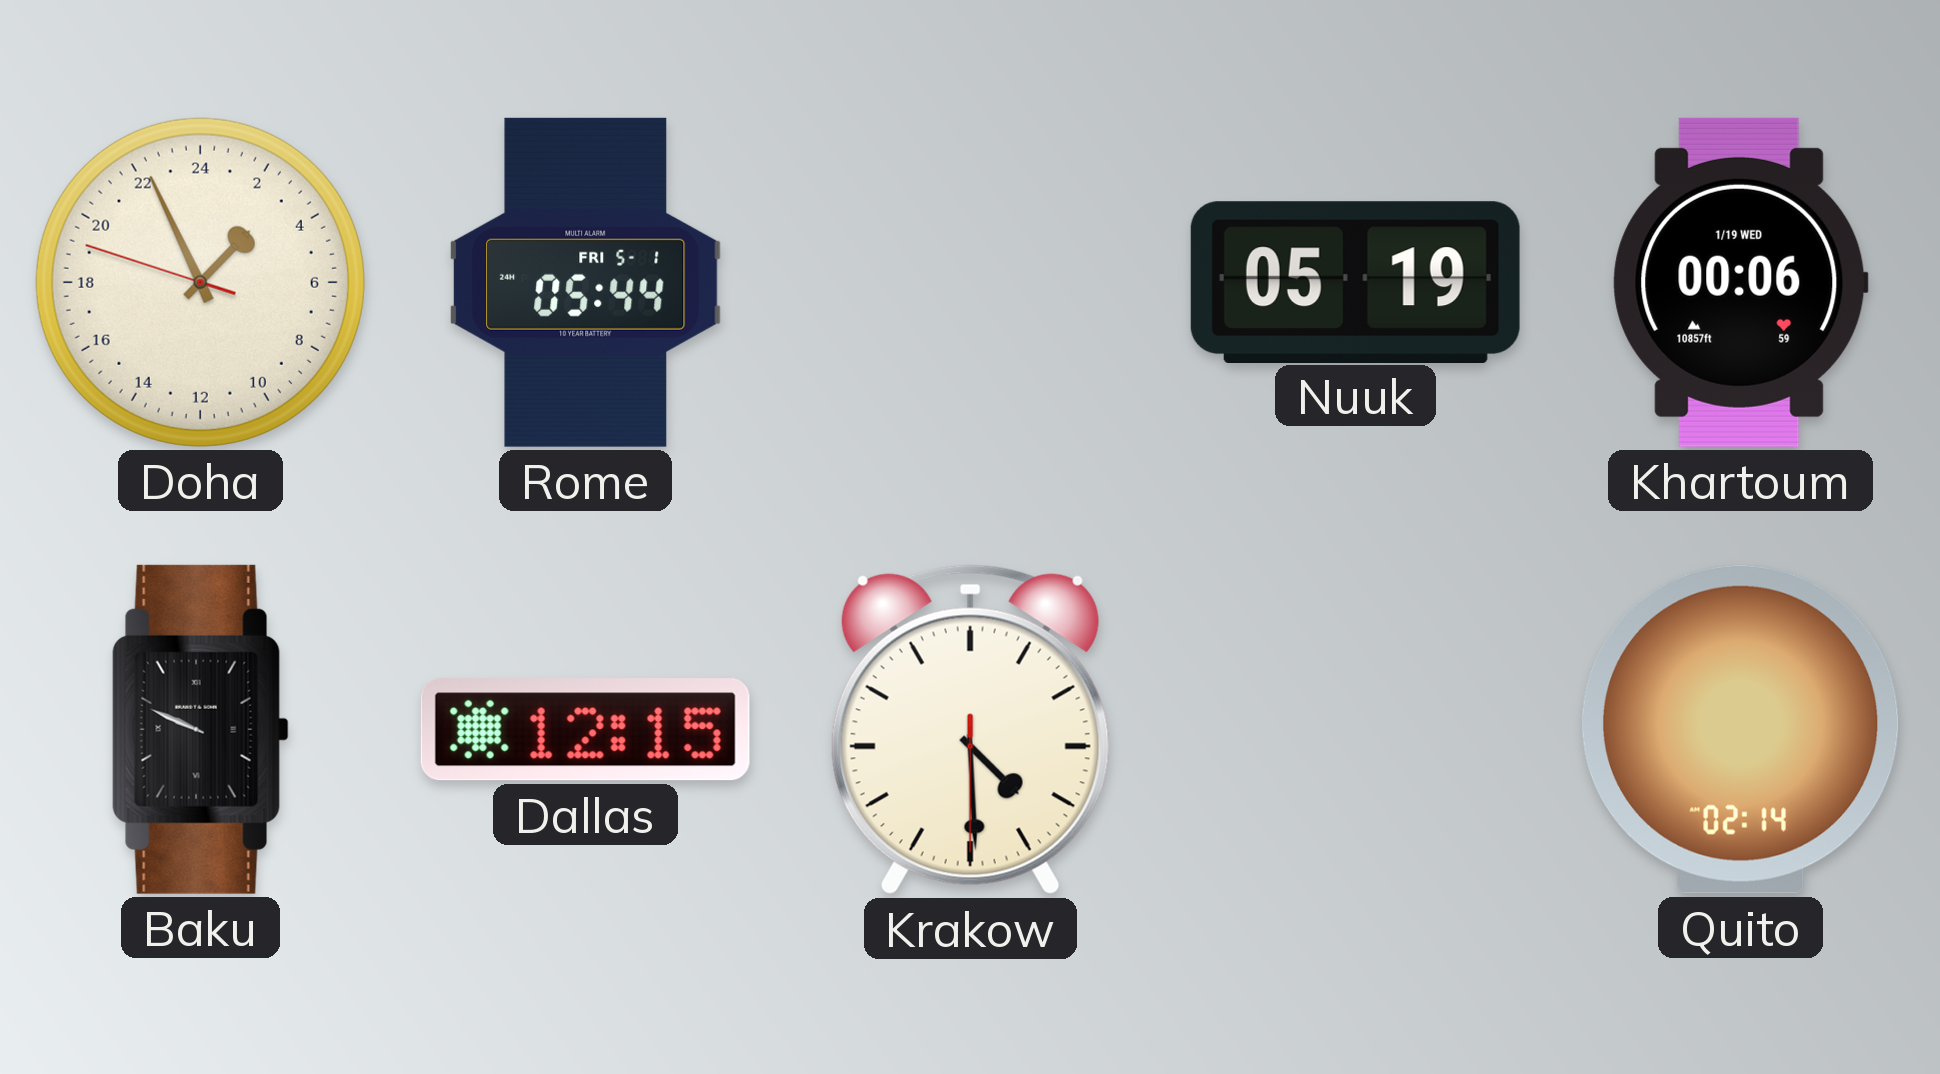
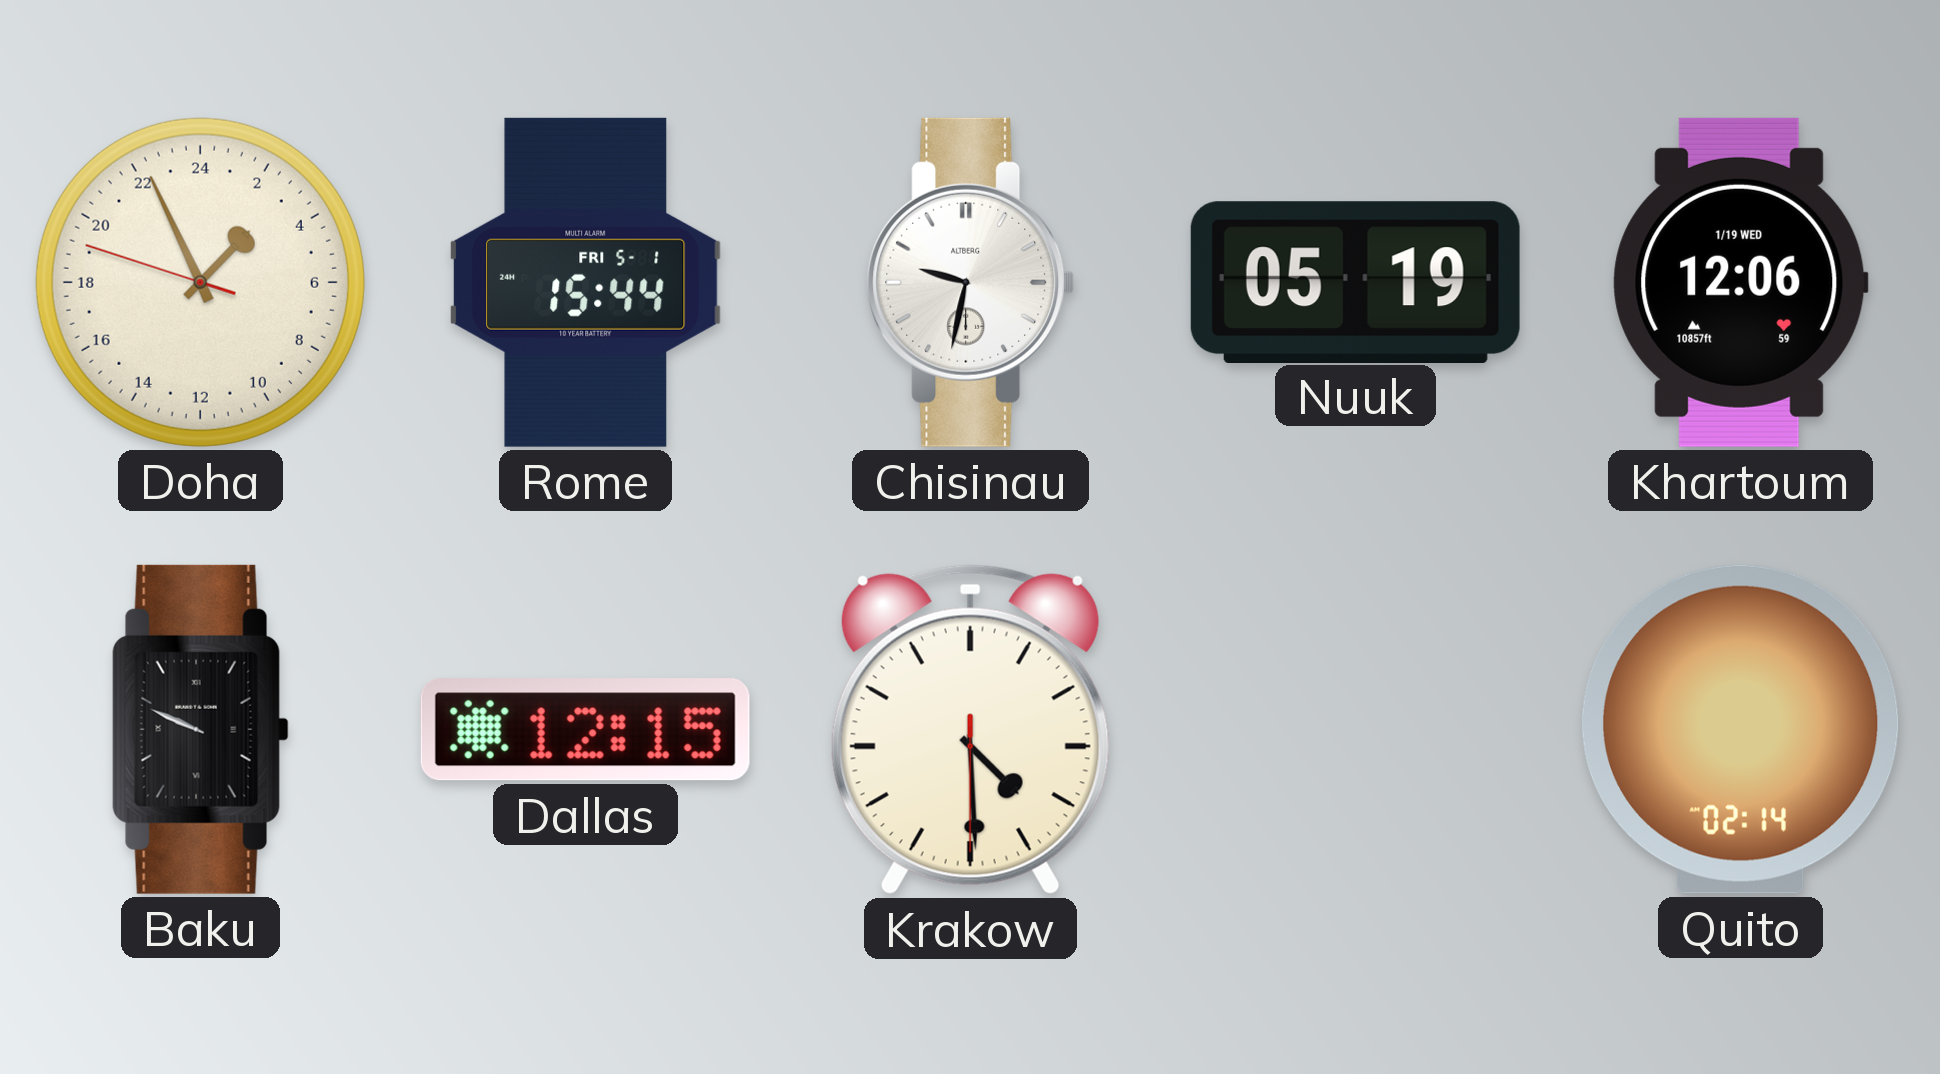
Rome: 05:44 -> 15:44
Chisinau: none -> 9:32
Khartoum: 00:06 -> 12:06
